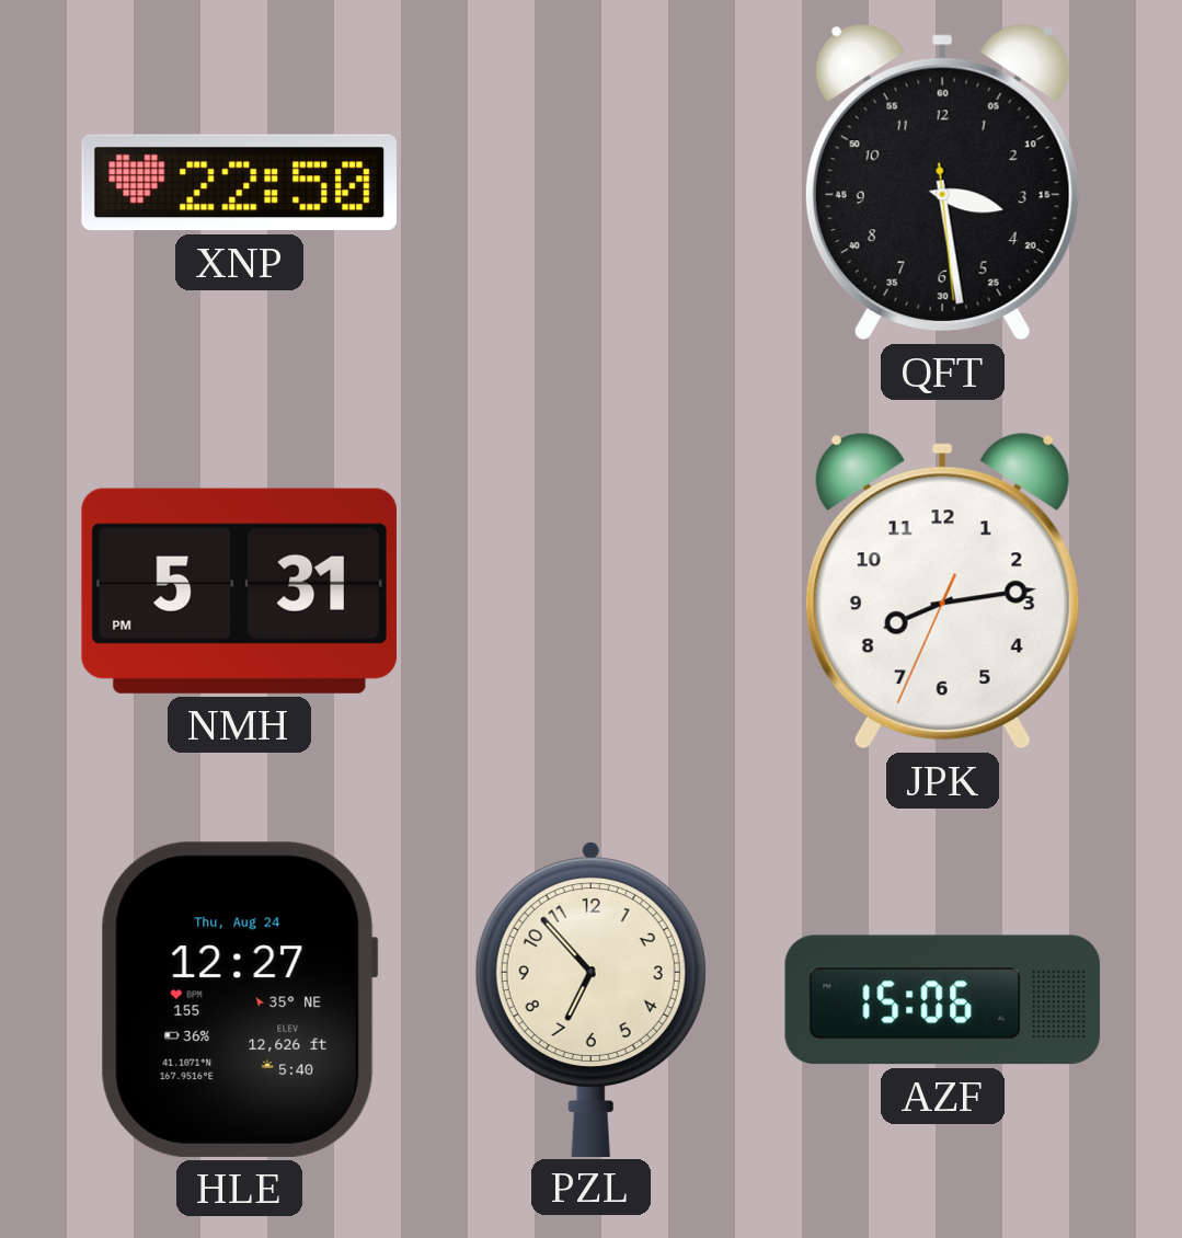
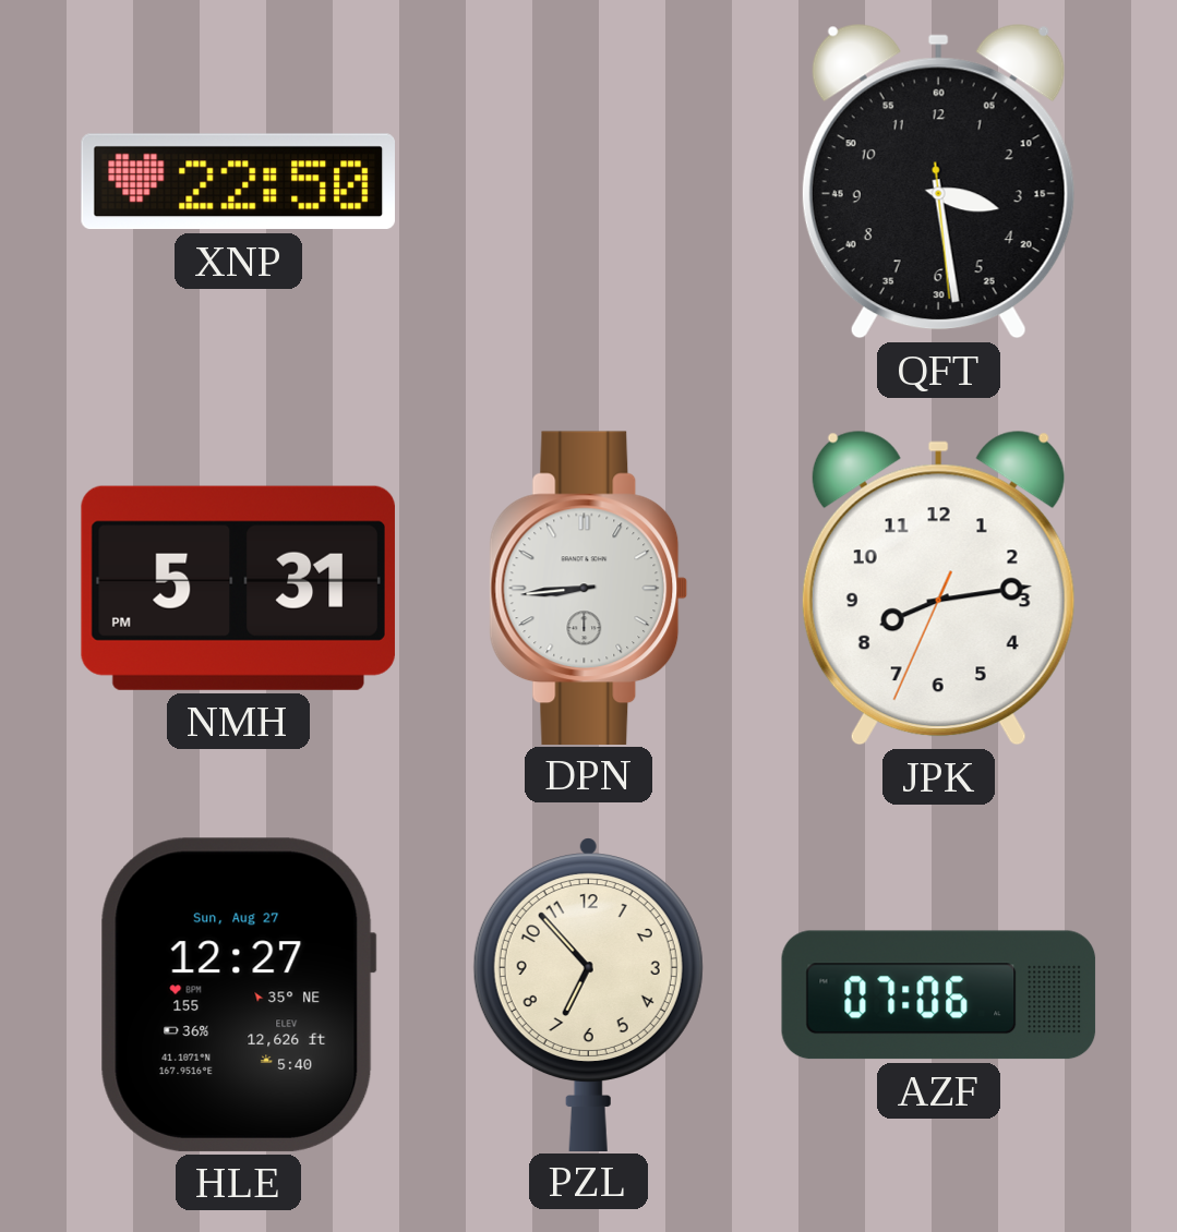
DPN: none -> 8:44
HLE date: Thu, Aug 24 -> Sun, Aug 27
AZF: 15:06 -> 07:06
